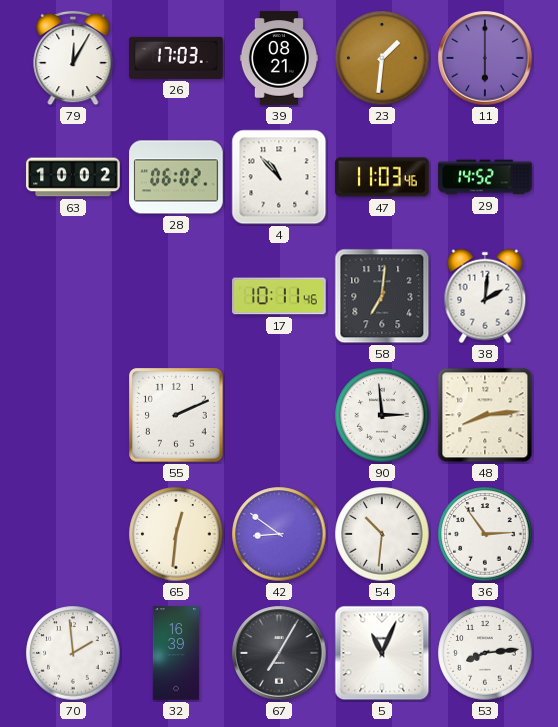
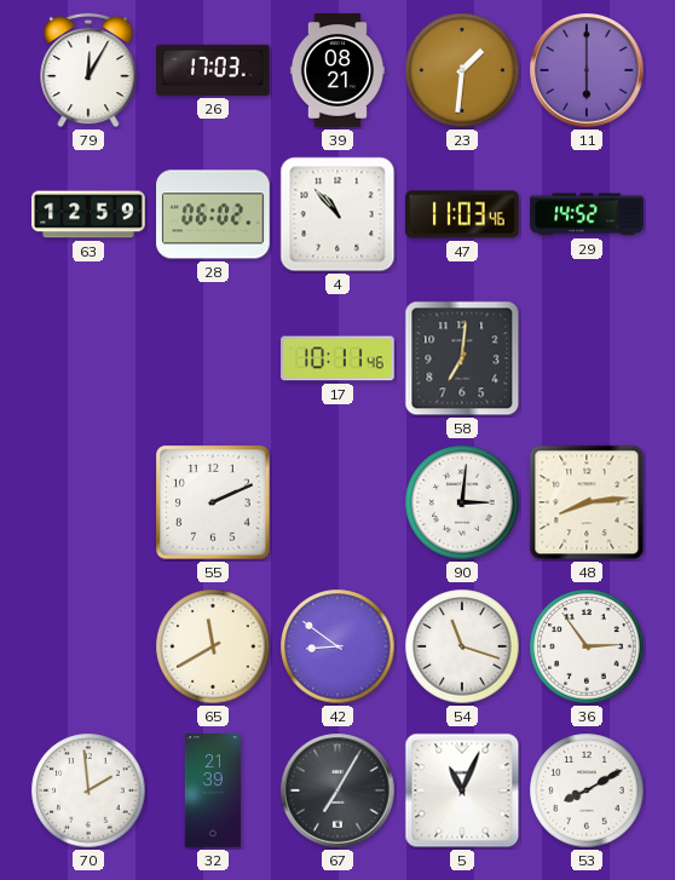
63: 10:02 -> 12:59
38: 2:01 -> none
90: 2:59 -> 3:01
65: 12:31 -> 11:40
54: 10:31 -> 11:18
32: 16:39 -> 21:39
53: 8:14 -> 8:10
